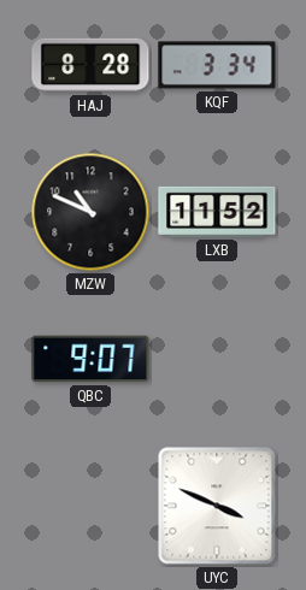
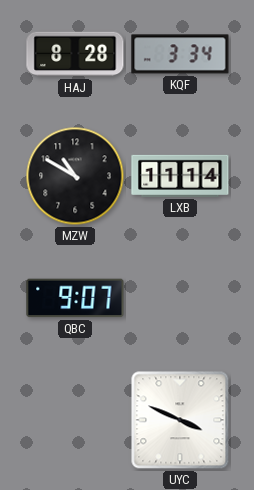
MZW: 10:49 -> 10:50
LXB: 11:52 -> 11:14
